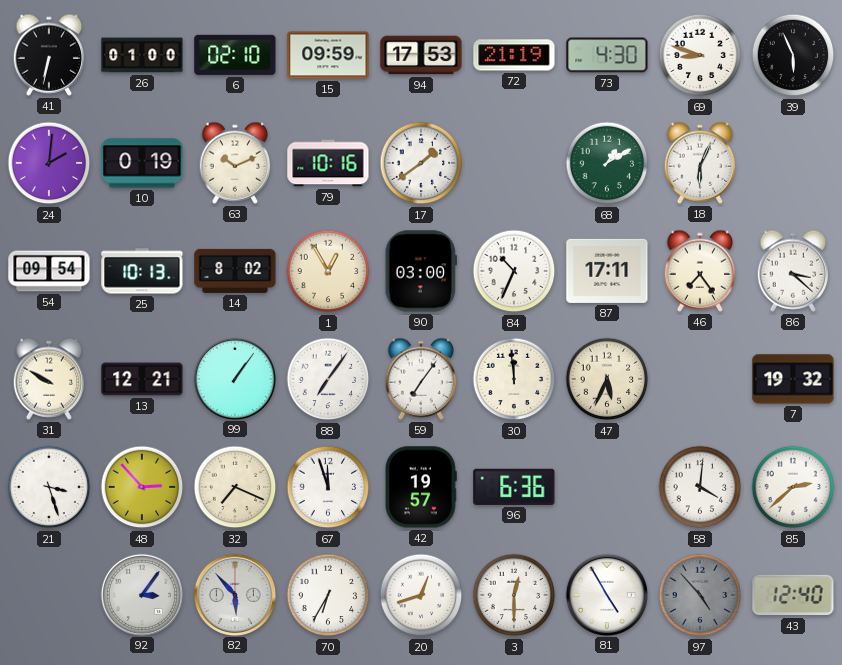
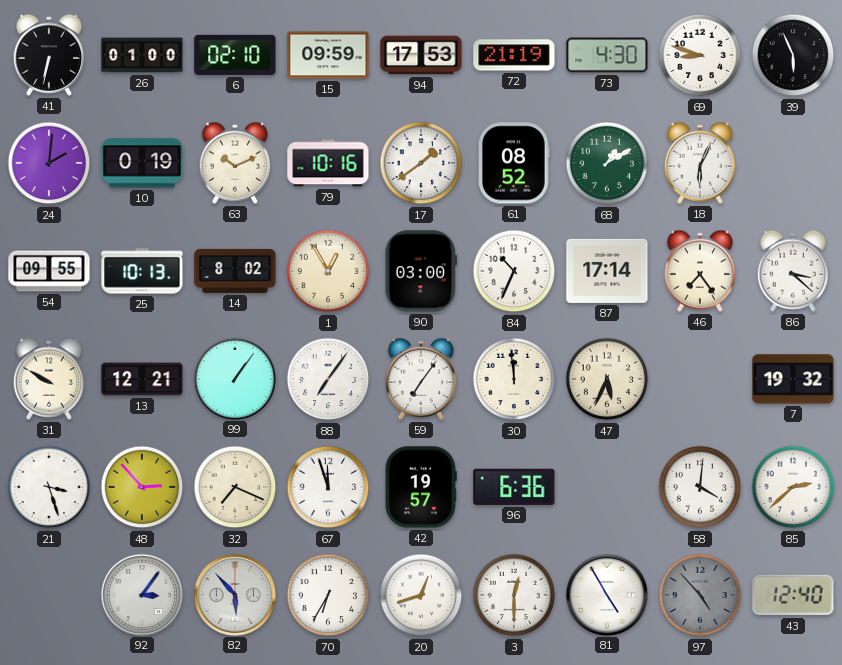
61: none -> 08:52
54: 09:54 -> 09:55
87: 17:11 -> 17:14
